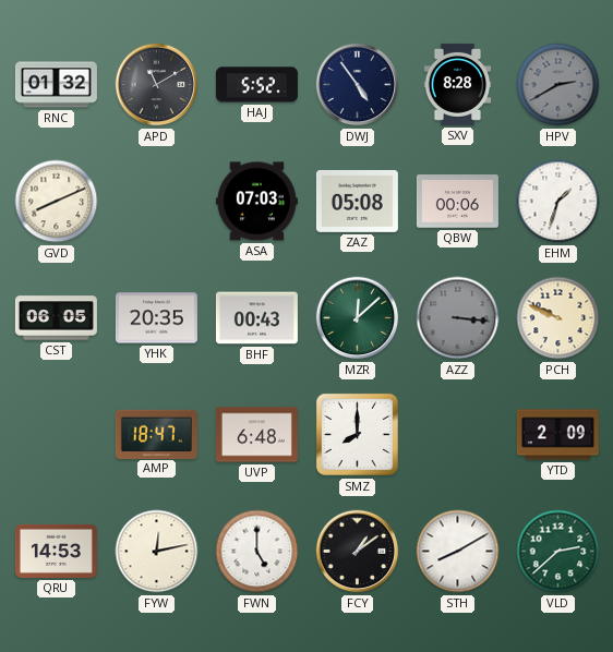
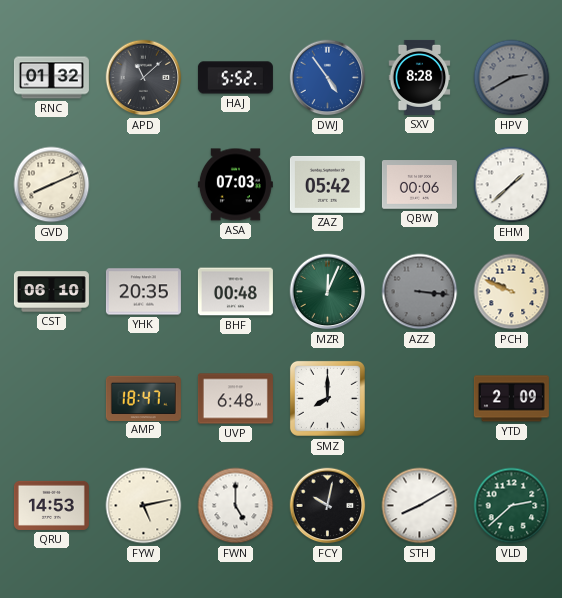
APD: 11:10 -> 11:08
DWJ dial: navy -> blue
ZAZ: 05:08 -> 05:42
EHM: 1:33 -> 1:38
CST: 06:05 -> 06:10
BHF: 00:43 -> 00:48
MZR: 12:08 -> 12:04
FYW: 12:13 -> 5:13
FCY: 1:09 -> 10:02
